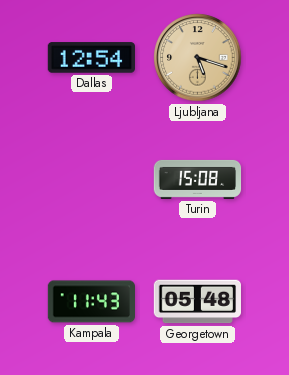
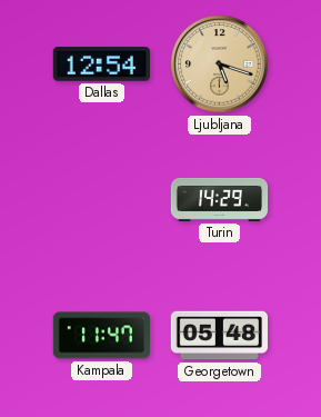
Turin: 15:08 -> 14:29
Kampala: 11:43 -> 11:47
